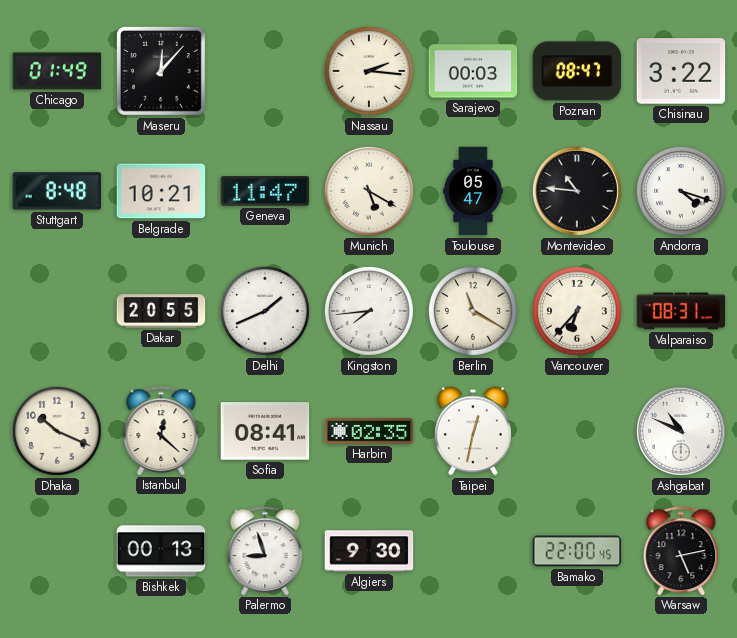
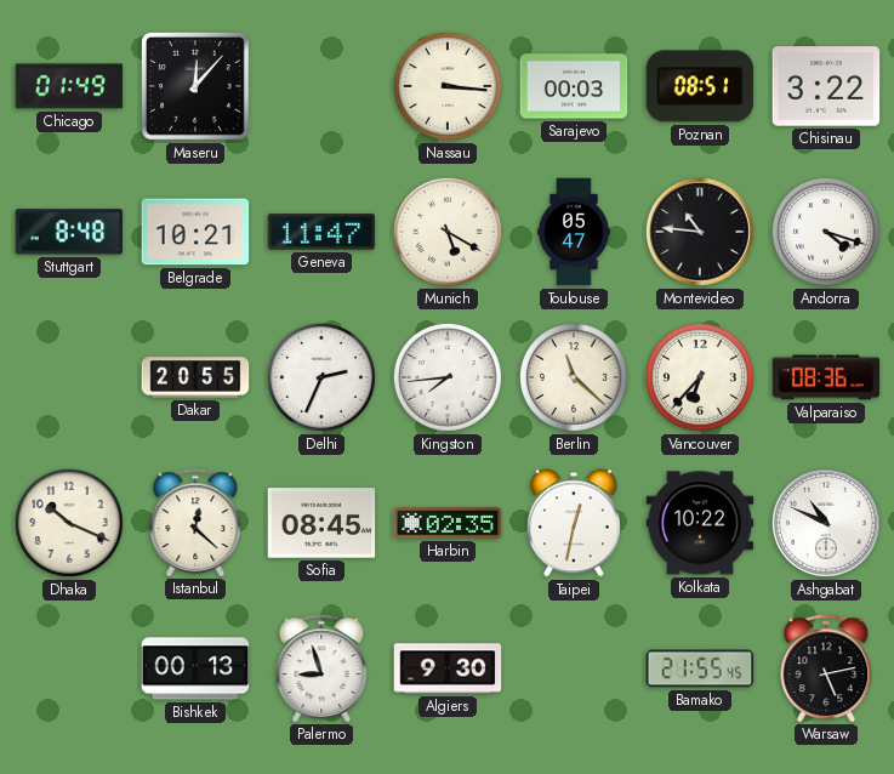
Nassau: 2:16 -> 3:16
Poznan: 08:47 -> 08:51
Delhi: 1:41 -> 2:34
Berlin: 11:20 -> 11:22
Valparaiso: 08:31 -> 08:36
Sofia: 08:41 -> 08:45
Kolkata: none -> 10:22
Bamako: 22:00 -> 21:55
